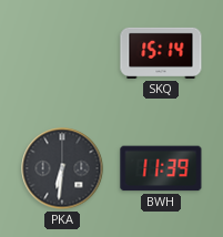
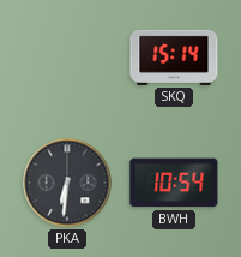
BWH: 11:39 -> 10:54
